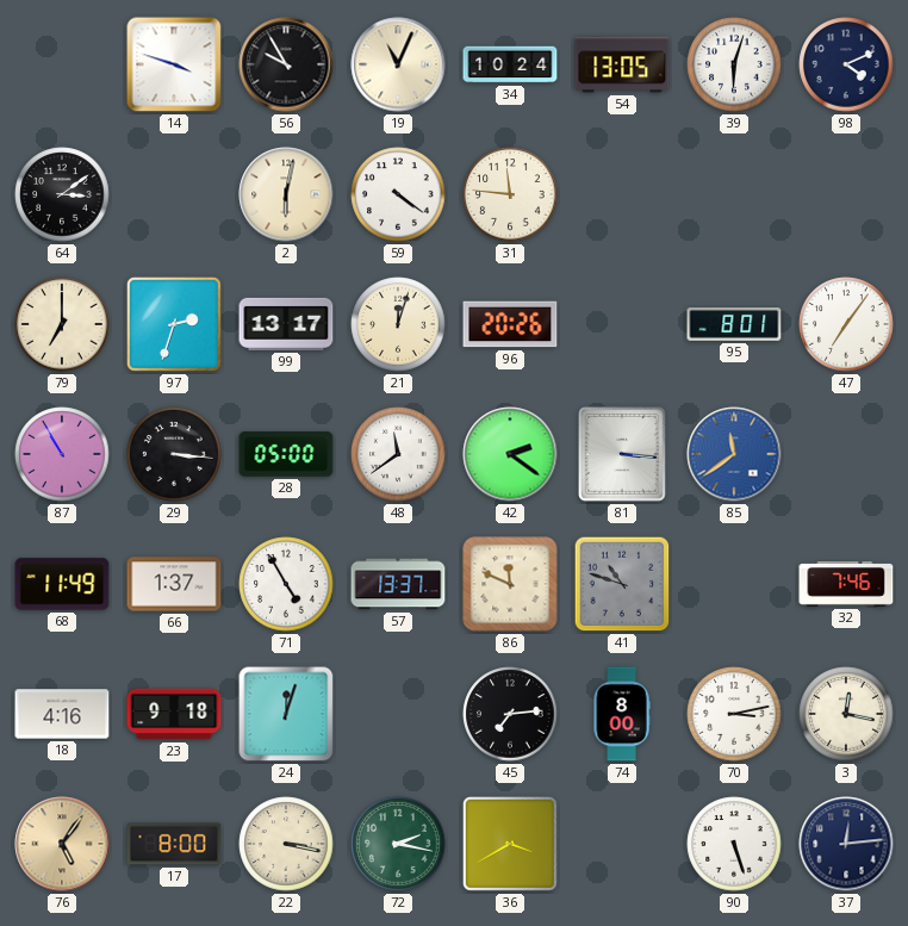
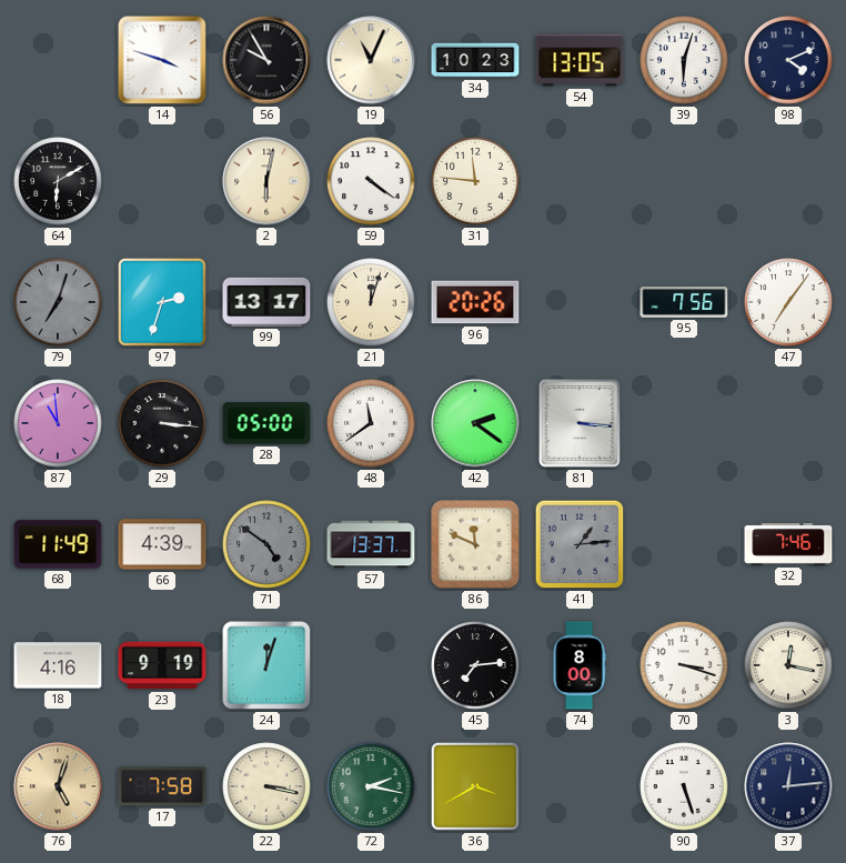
34: 10:24 -> 10:23
64: 3:09 -> 6:10
79: 7:00 -> 7:03
79 dial: cream -> grey
95: 8:01 -> 7:56
87: 10:55 -> 10:59
85: 11:39 -> none
66: 1:37 -> 4:39
71: 4:55 -> 4:51
71 dial: white -> grey
41: 10:48 -> 1:14
23: 9:18 -> 9:19
70: 3:13 -> 3:18
76: 5:06 -> 5:03
17: 8:00 -> 7:58
